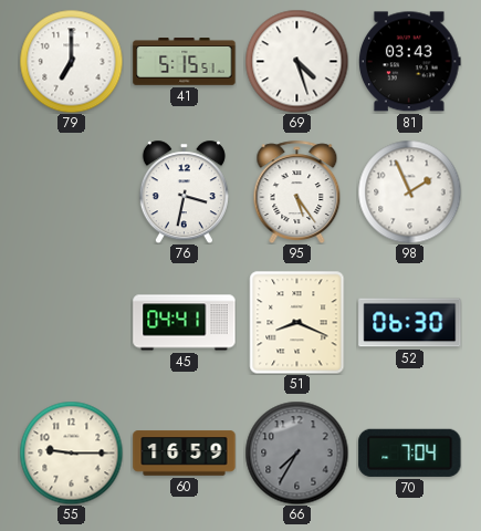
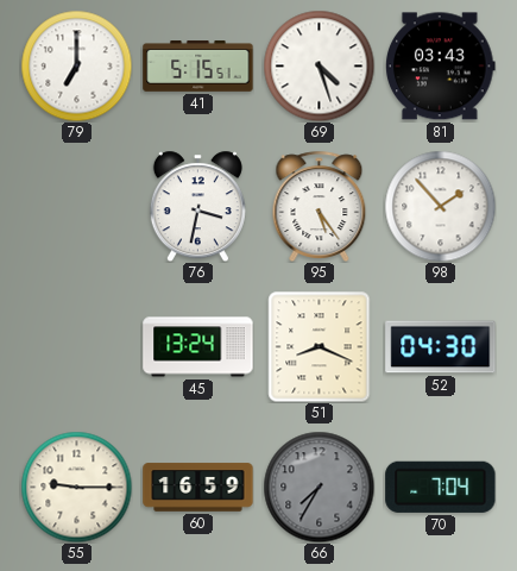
98: 1:56 -> 1:53
45: 04:41 -> 13:24
52: 06:30 -> 04:30
